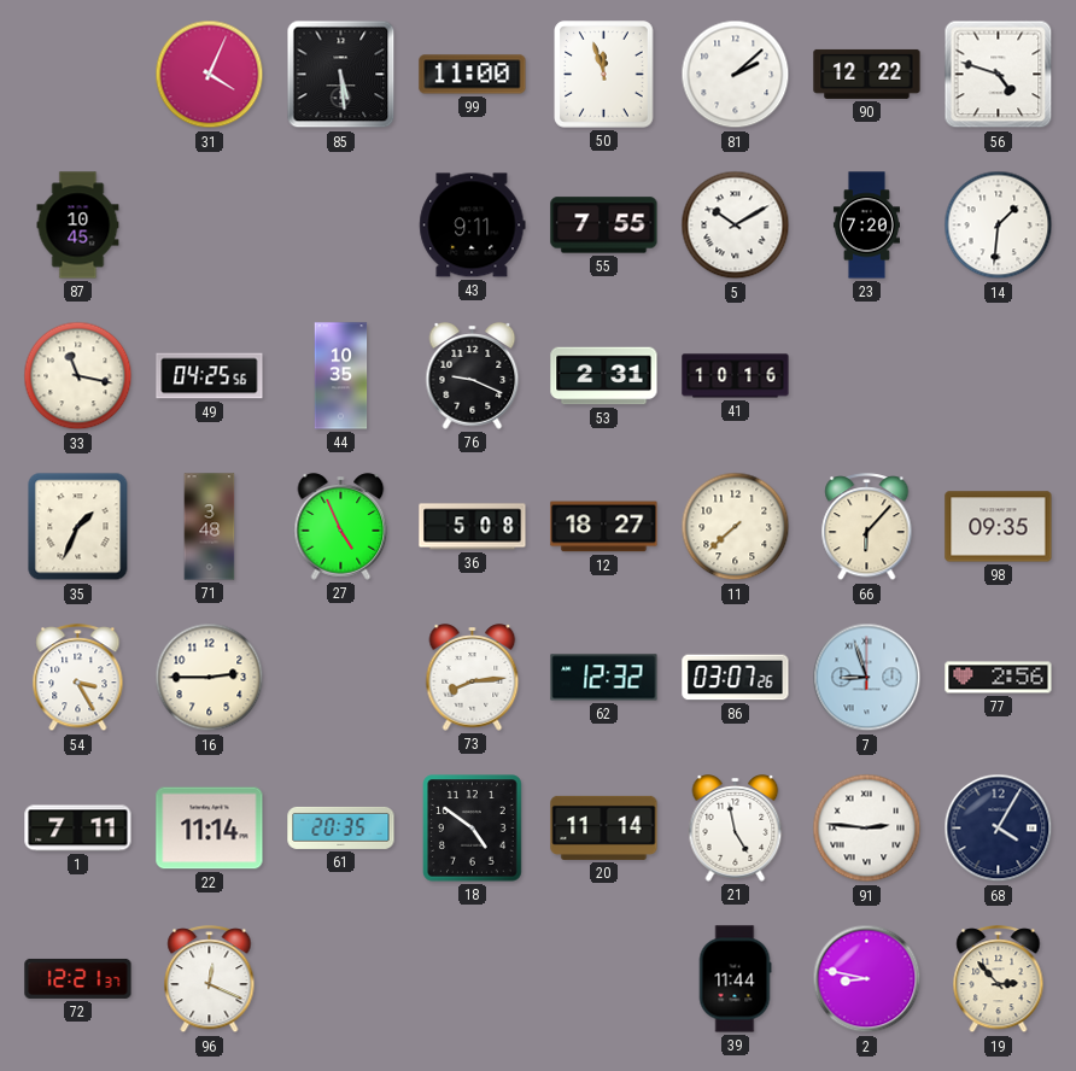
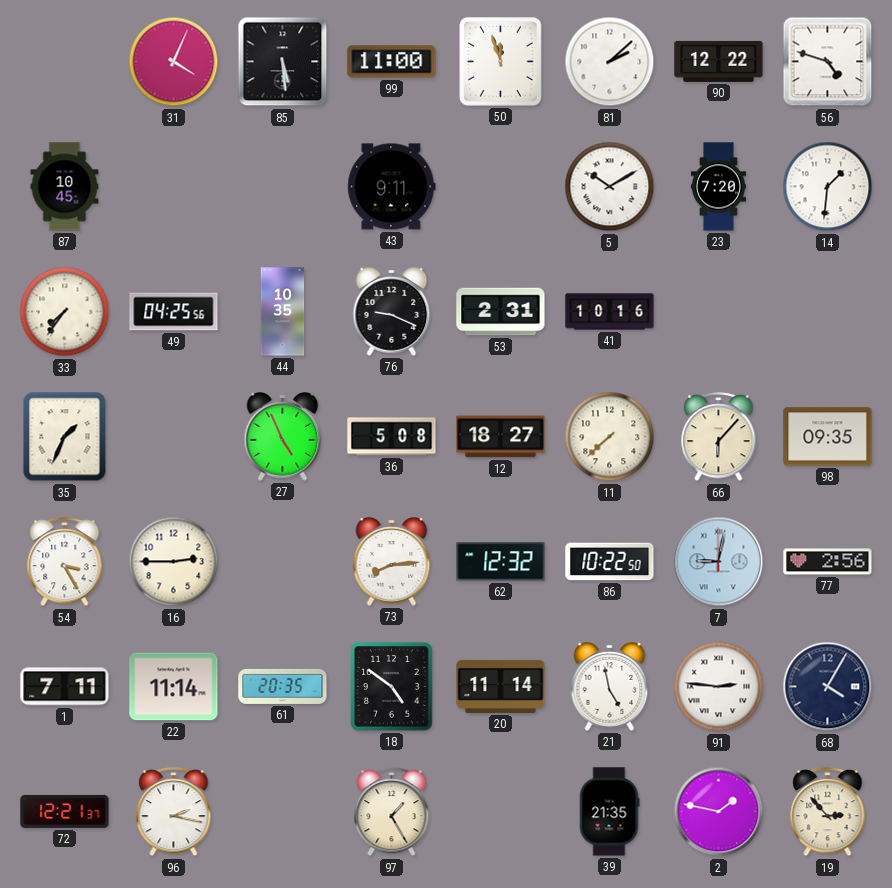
55: 7:55 -> none
33: 11:17 -> 7:36
71: 3:48 -> none
86: 03:07 -> 10:22
7: 8:57 -> 9:02
96: 12:19 -> 2:17
97: none -> 1:25
39: 11:44 -> 21:35
2: 8:47 -> 1:47
